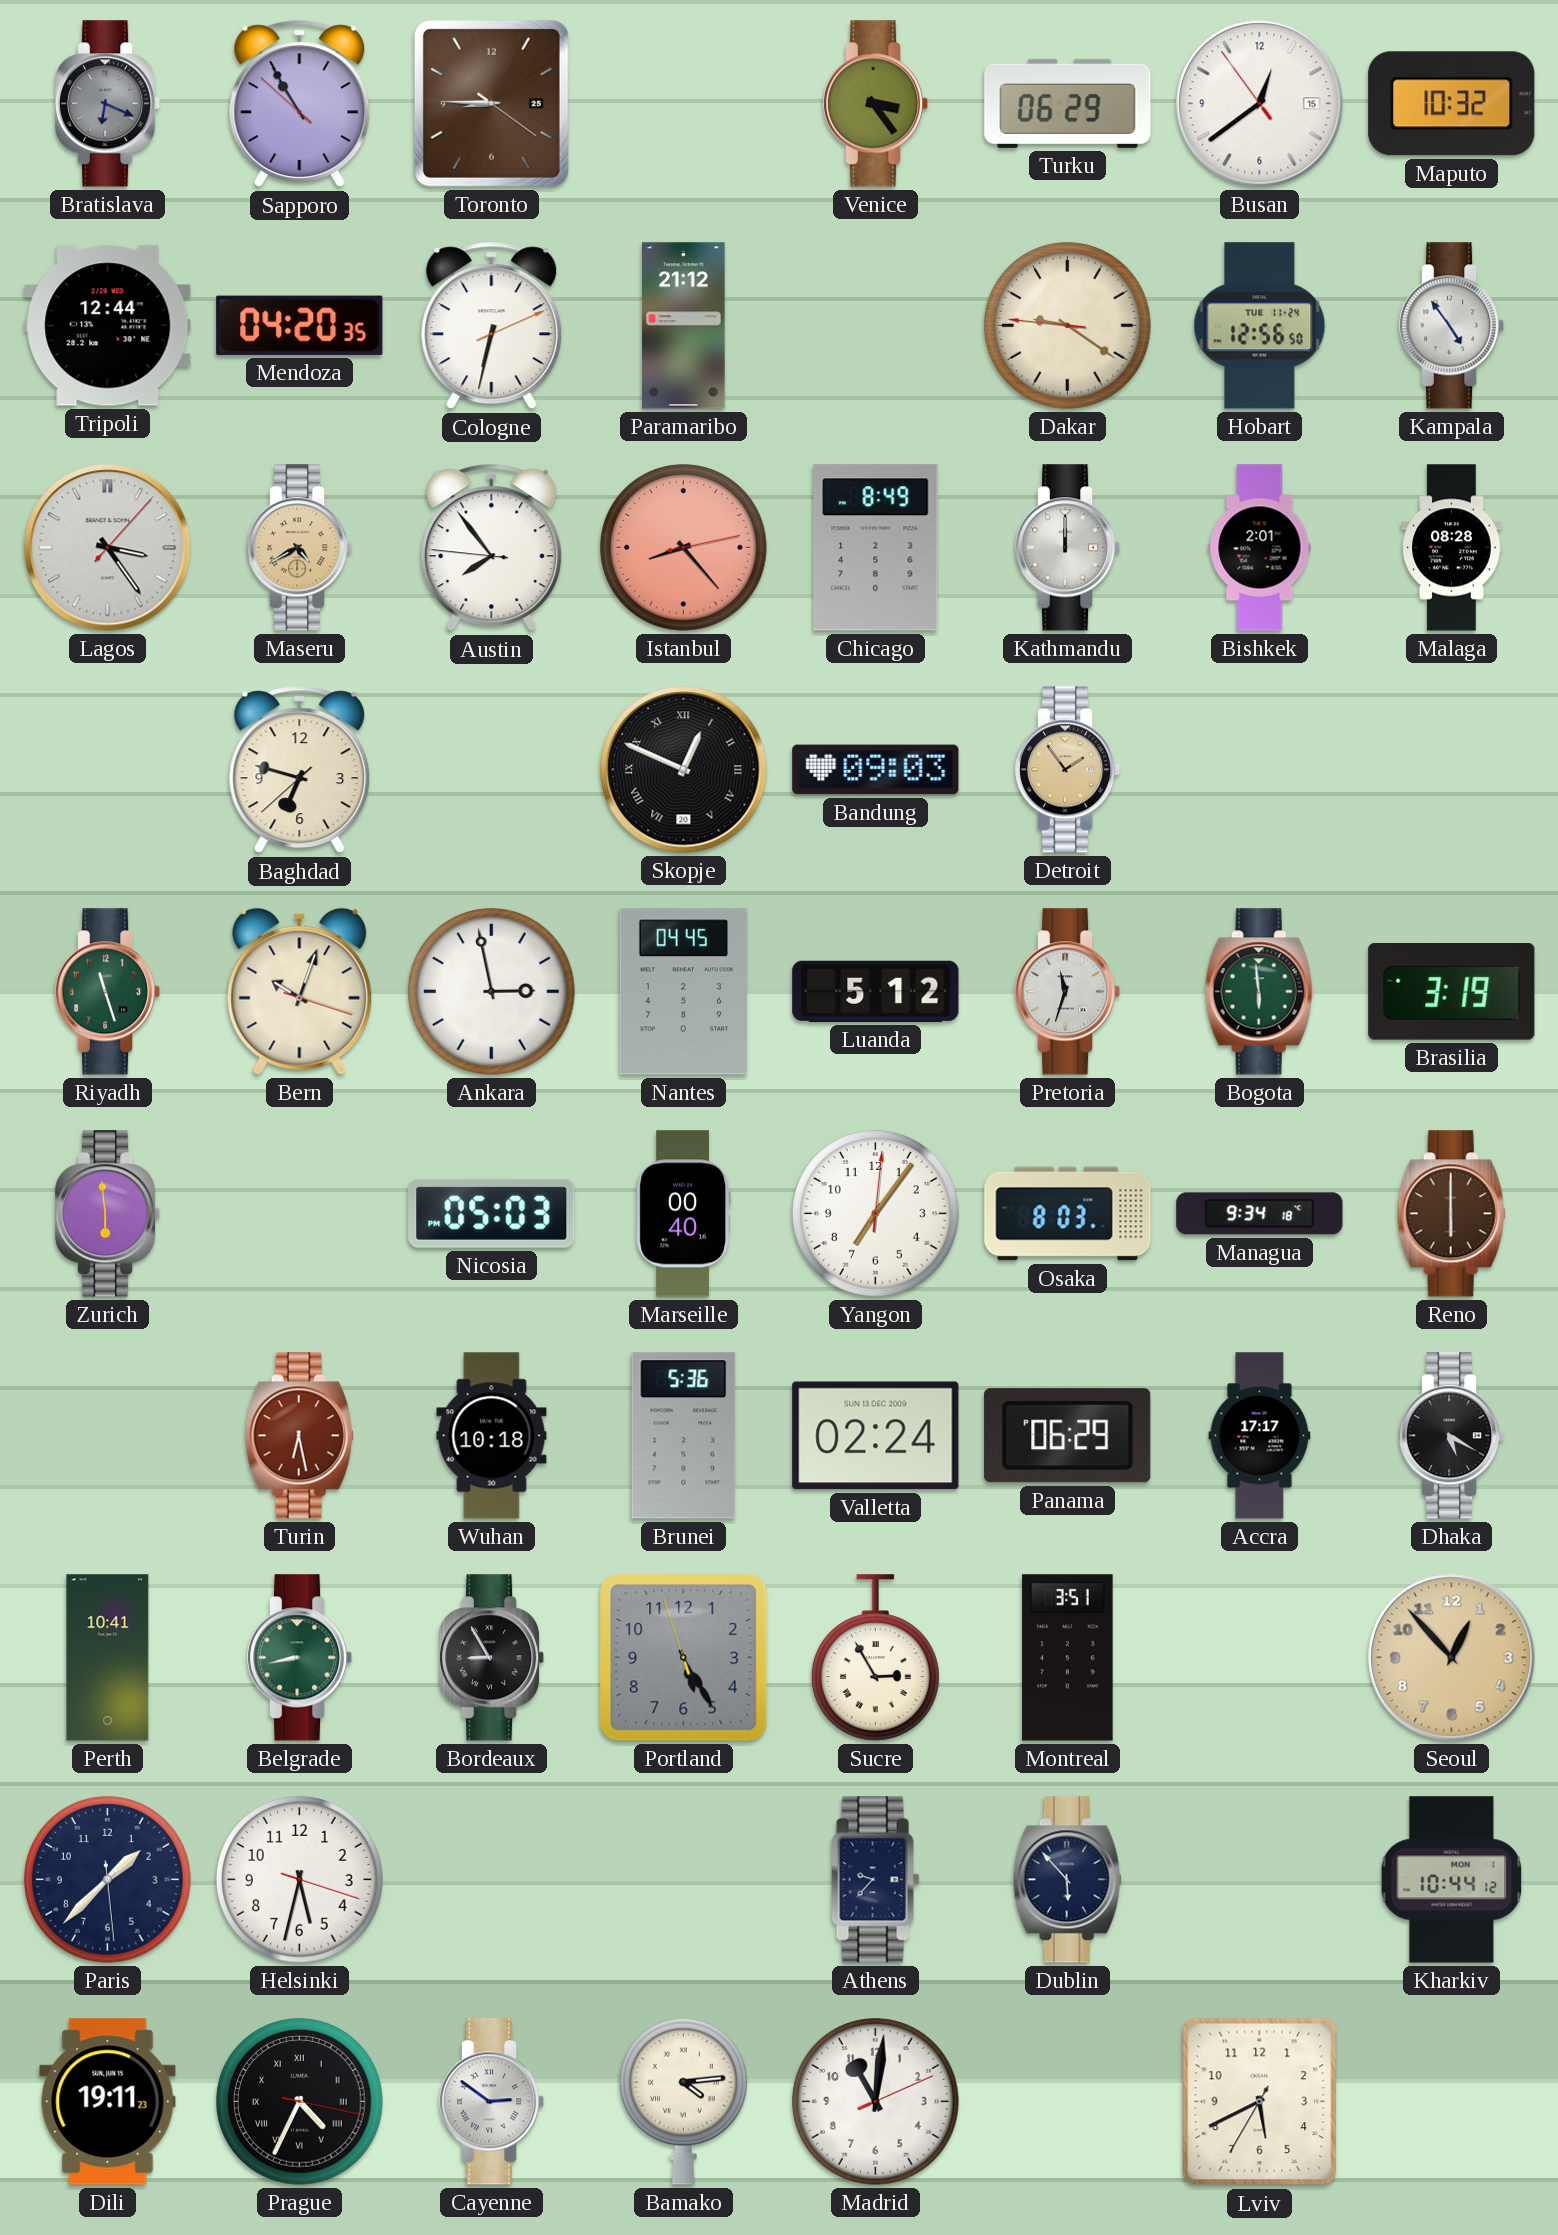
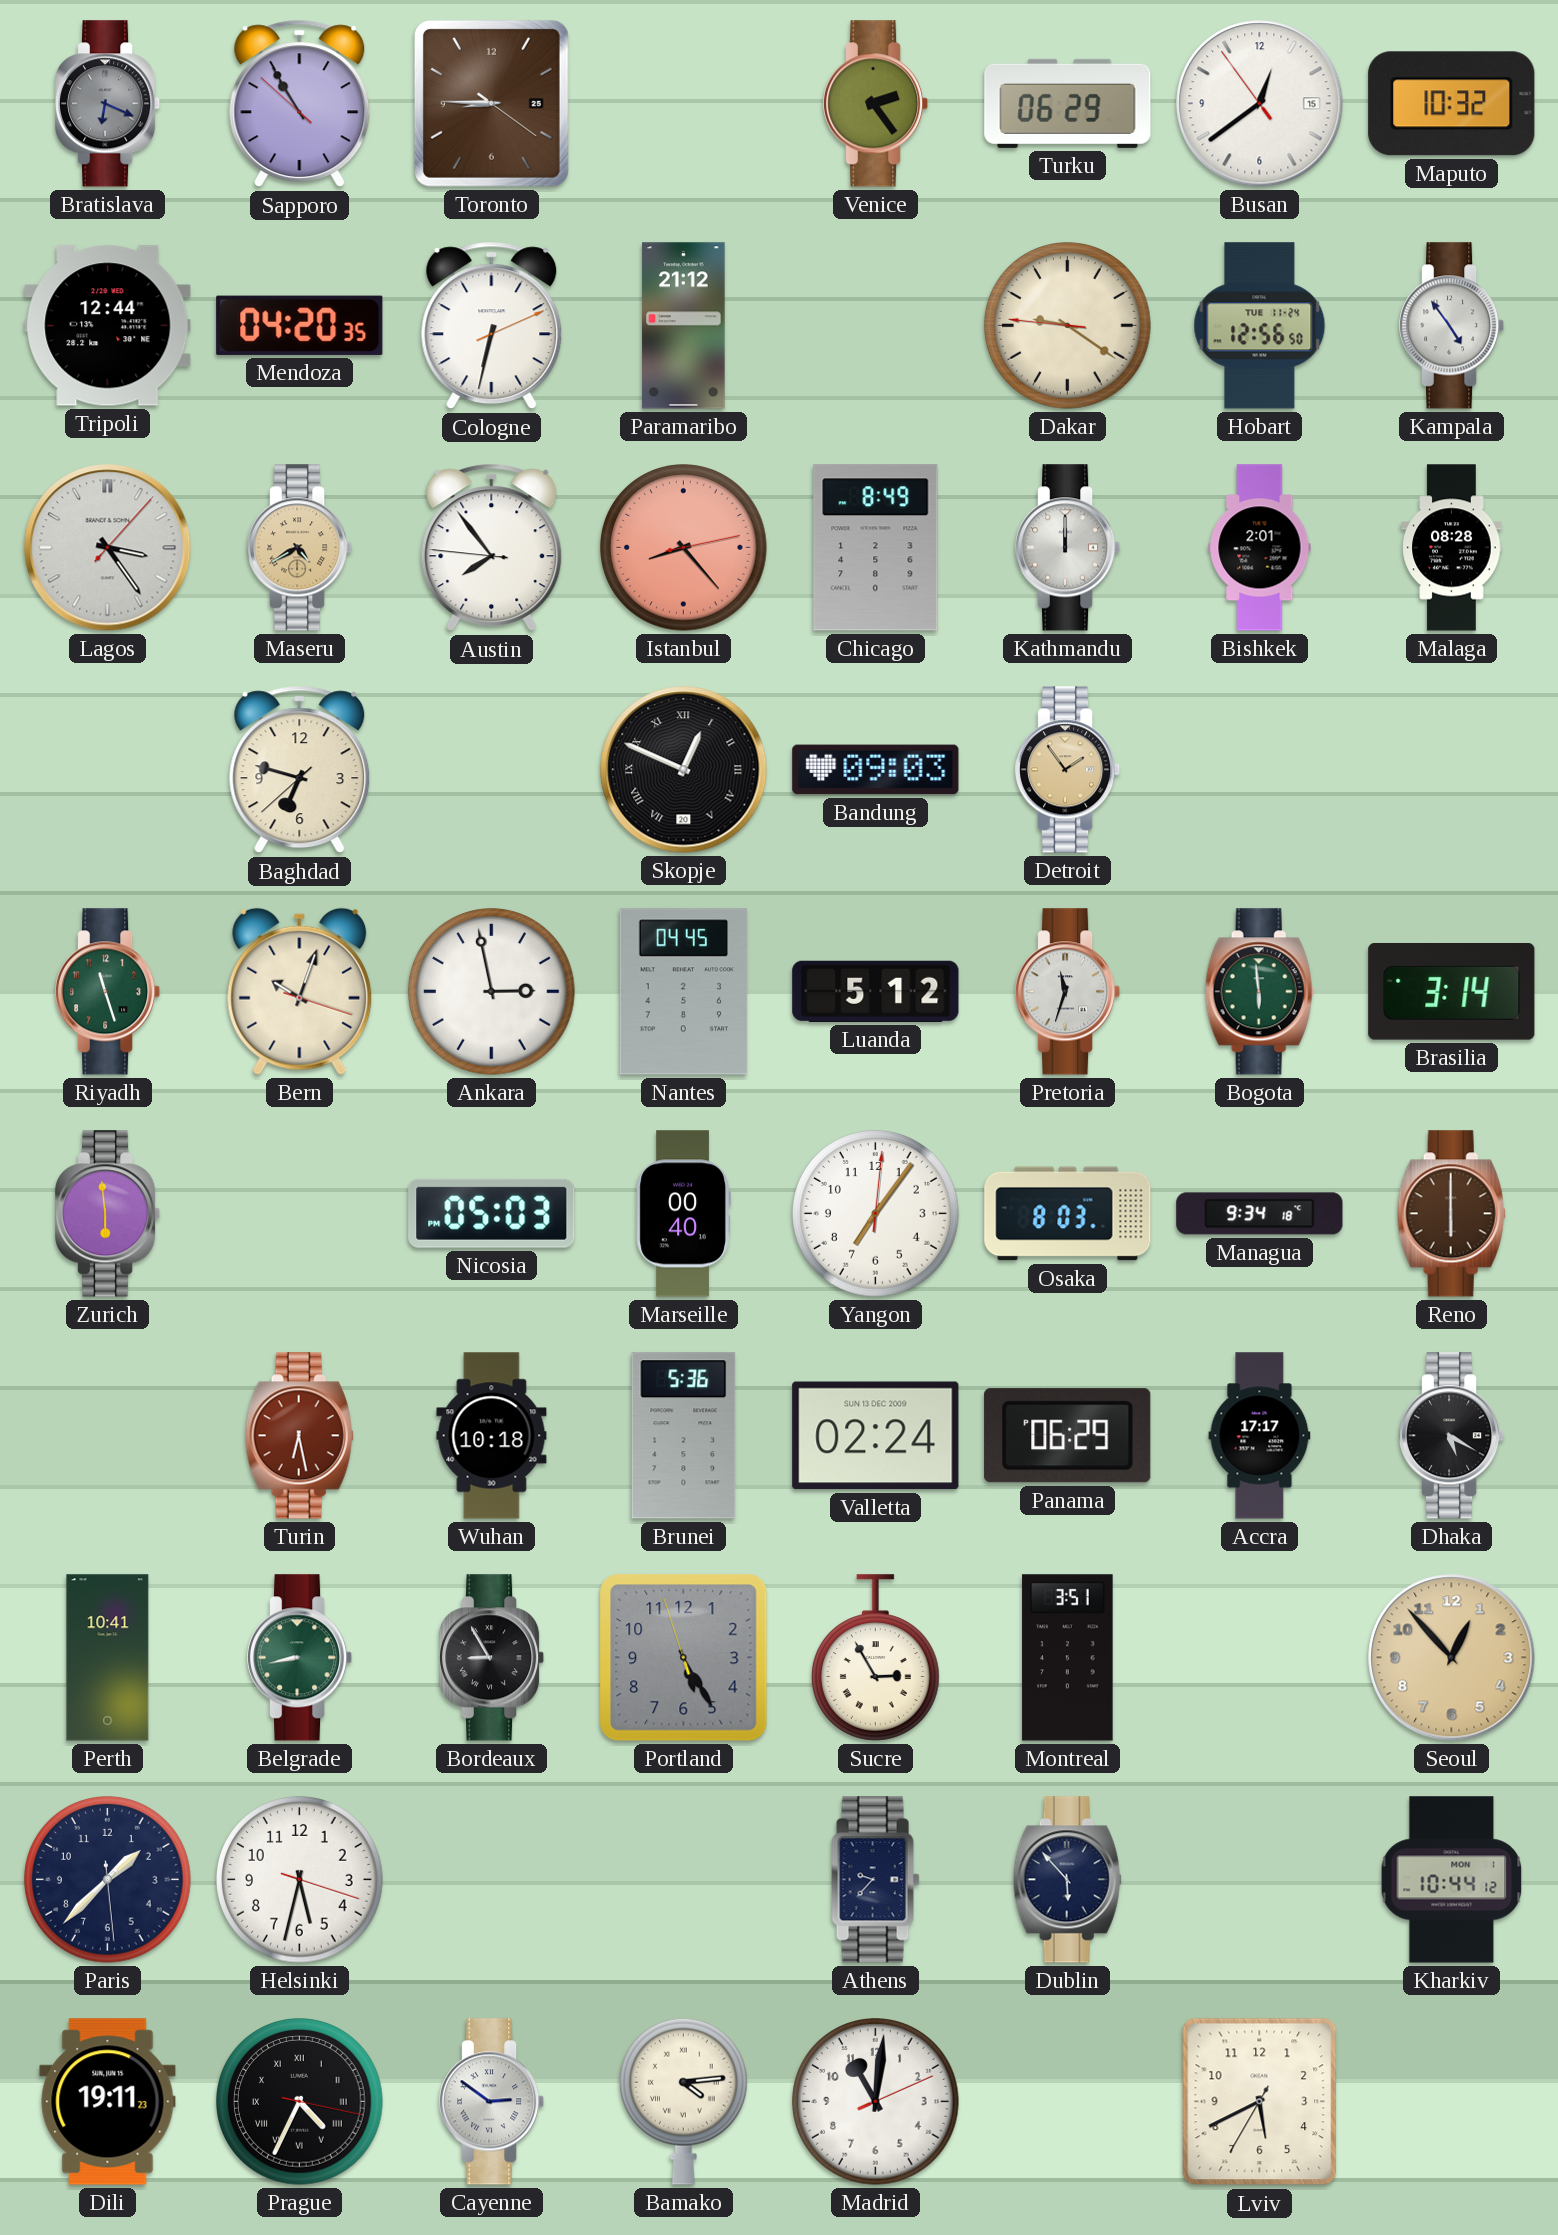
Venice: 3:24 -> 2:24
Brasilia: 3:19 -> 3:14
